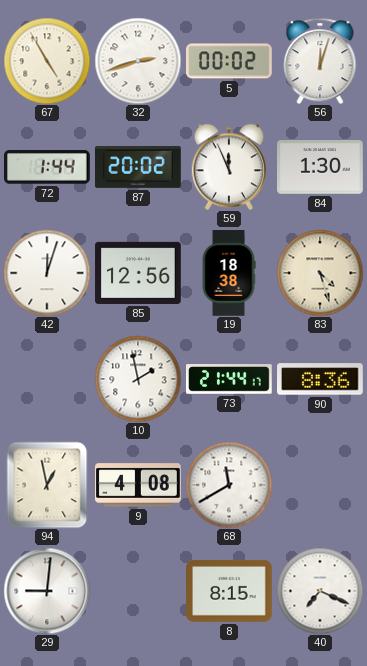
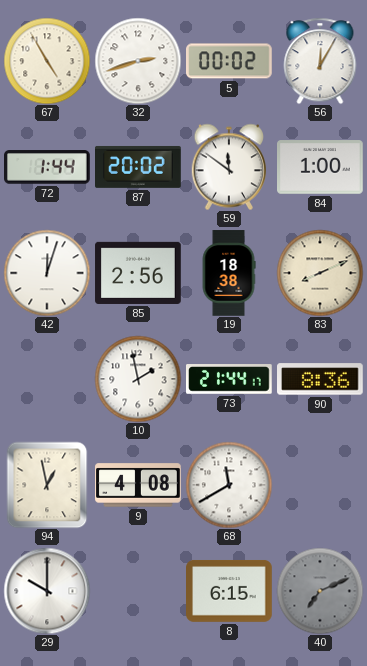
56: 12:03 -> 12:05
59: 11:56 -> 11:51
84: 1:30 -> 1:00
85: 12:56 -> 2:56
83: 4:27 -> 8:11
29: 9:01 -> 10:00
8: 8:15 -> 6:15
40: 7:19 -> 7:11
40 dial: white -> grey
